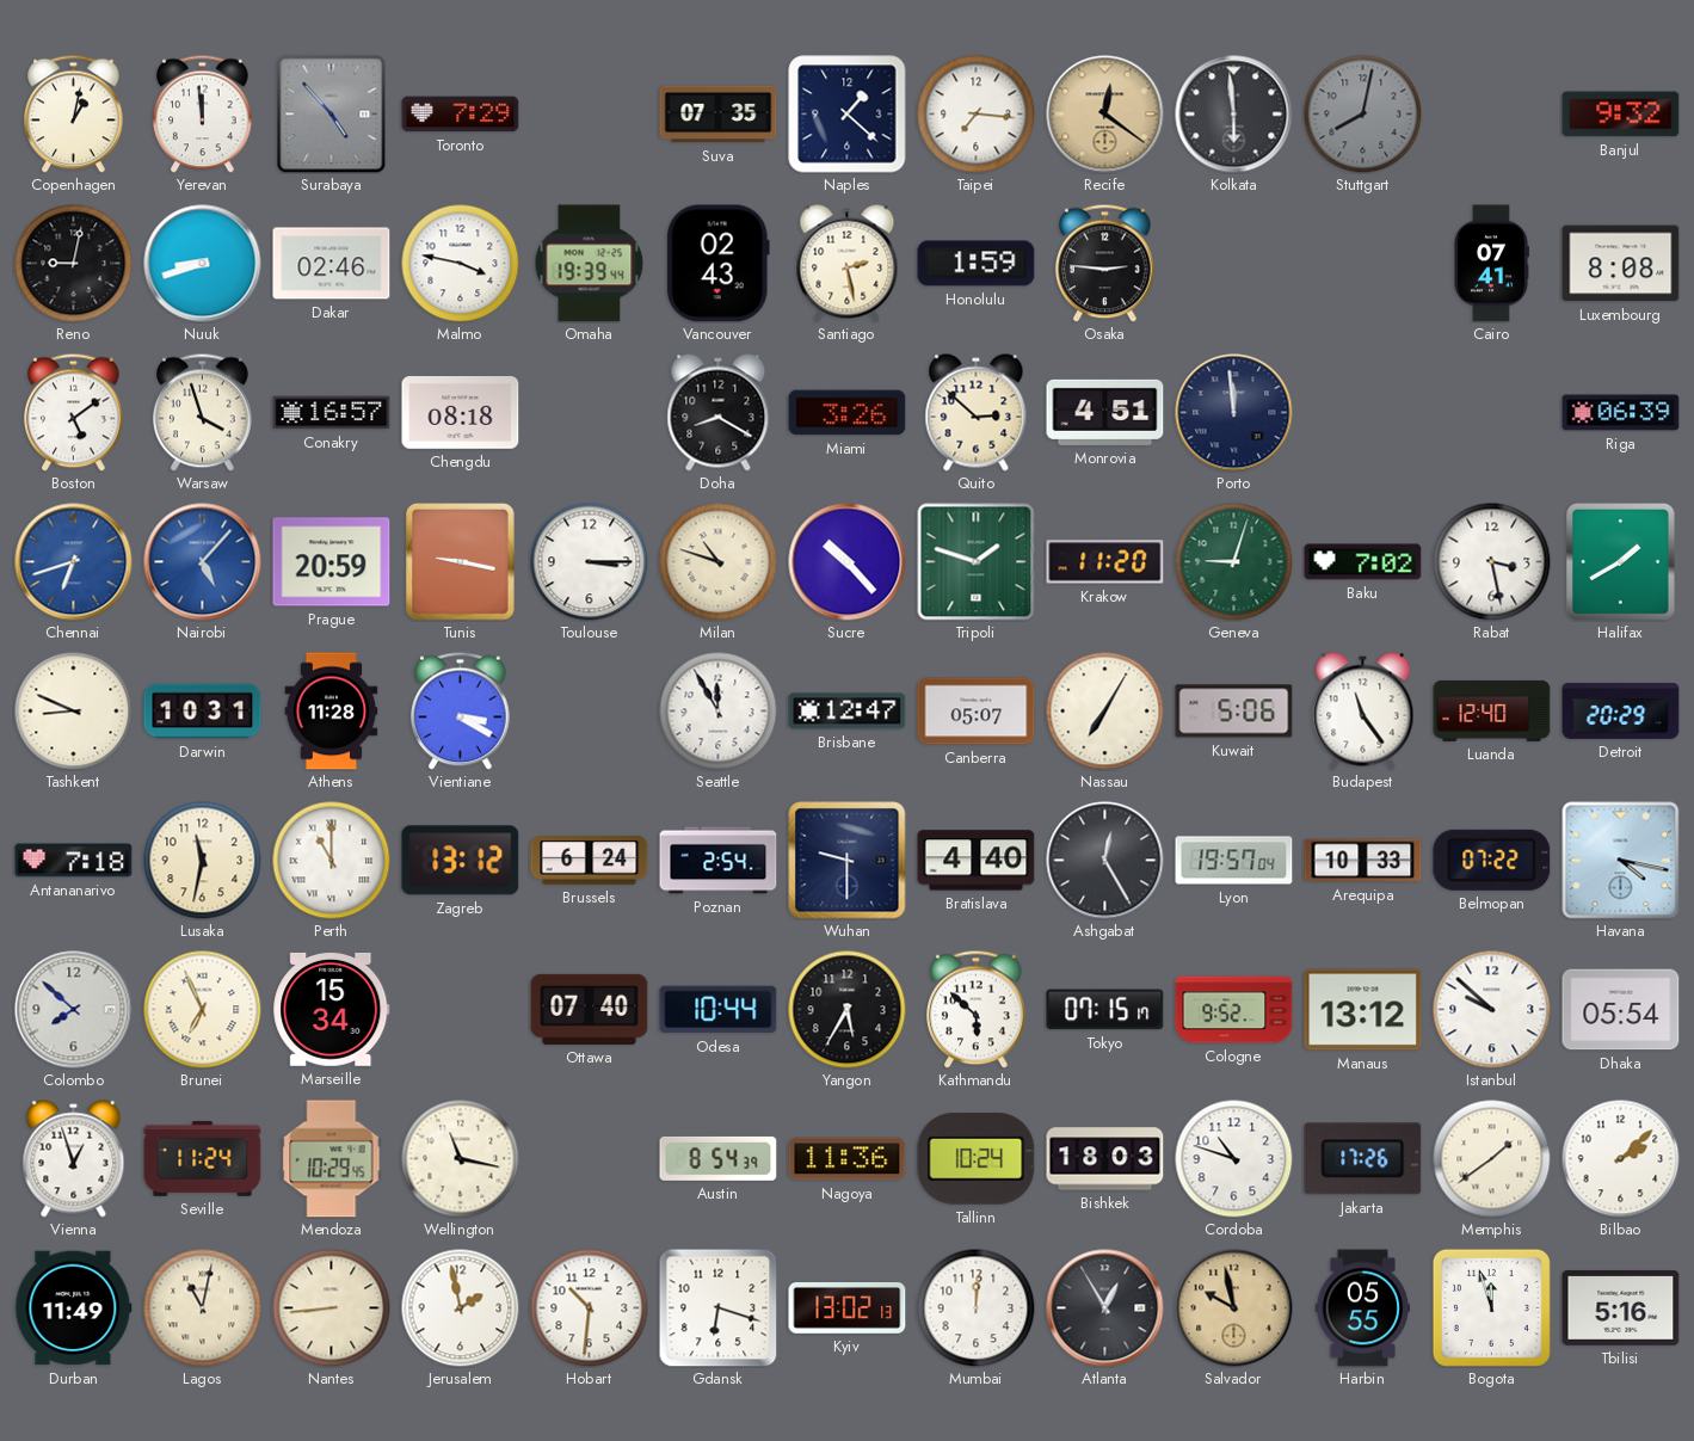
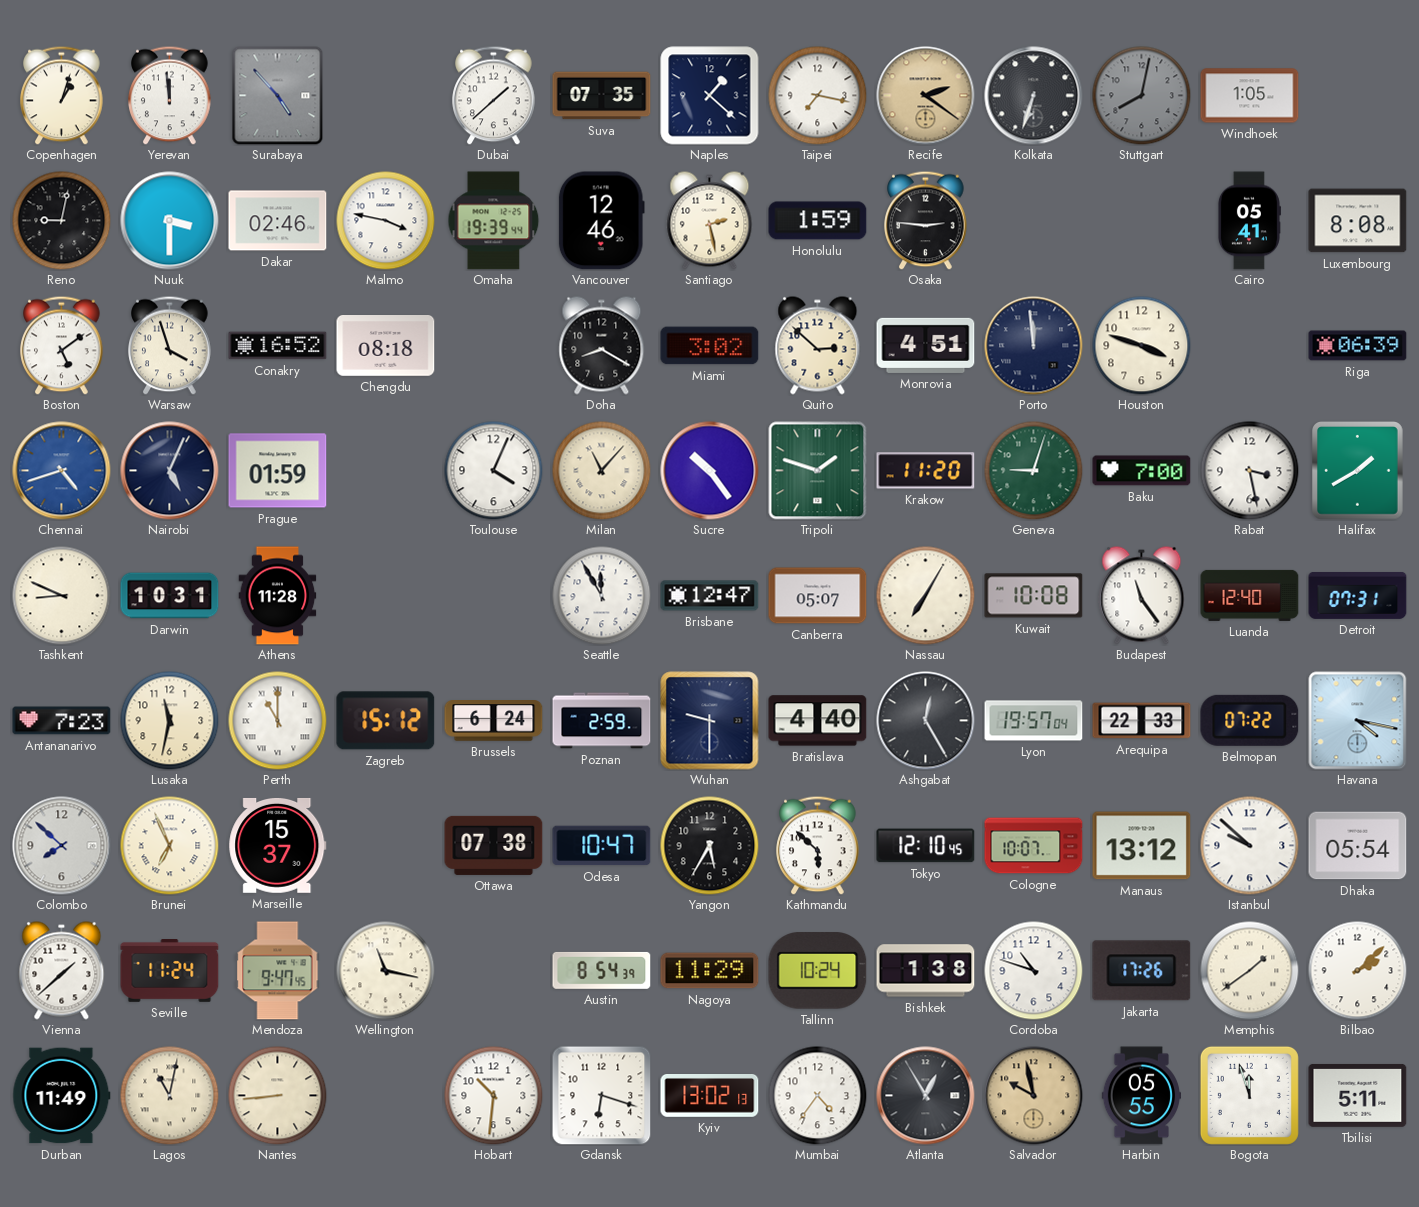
Copenhagen: 1:02 -> 1:03
Toronto: 7:29 -> none
Dubai: none -> 1:38
Taipei: 7:16 -> 7:17
Recife: 12:21 -> 2:21
Kolkata: 5:59 -> 6:33
Windhoek: none -> 1:05
Banjul: 9:32 -> none
Nuuk: 8:42 -> 3:30
Vancouver: 02:43 -> 12:46
Cairo: 07:41 -> 05:41
Conakry: 16:57 -> 16:52
Miami: 3:26 -> 3:02
Houston: none -> 3:48
Chennai: 6:42 -> 4:42
Nairobi: 5:07 -> 5:04
Nairobi dial: blue -> navy
Prague: 20:59 -> 01:59
Tunis: 9:17 -> none
Toulouse: 3:15 -> 4:04
Milan: 10:48 -> 11:07
Sucre: 10:23 -> 10:24
Baku: 7:02 -> 7:00
Vientiane: 3:20 -> none
Kuwait: 5:06 -> 10:08
Detroit: 20:29 -> 07:31
Antananarivo: 7:18 -> 7:23
Zagreb: 13:12 -> 15:12
Poznan: 2:54 -> 2:59
Arequipa: 10:33 -> 22:33
Marseille: 15:34 -> 15:37
Ottawa: 07:40 -> 07:38
Odesa: 10:44 -> 10:47
Tokyo: 07:15 -> 12:10
Cologne: 9:52 -> 10:07
Vienna: 12:57 -> 1:38
Mendoza: 10:29 -> 9:47
Nagoya: 11:36 -> 11:29
Bishkek: 18:03 -> 1:38
Jerusalem: 1:58 -> none
Mumbai: 12:01 -> 4:36
Tbilisi: 5:16 -> 5:11
